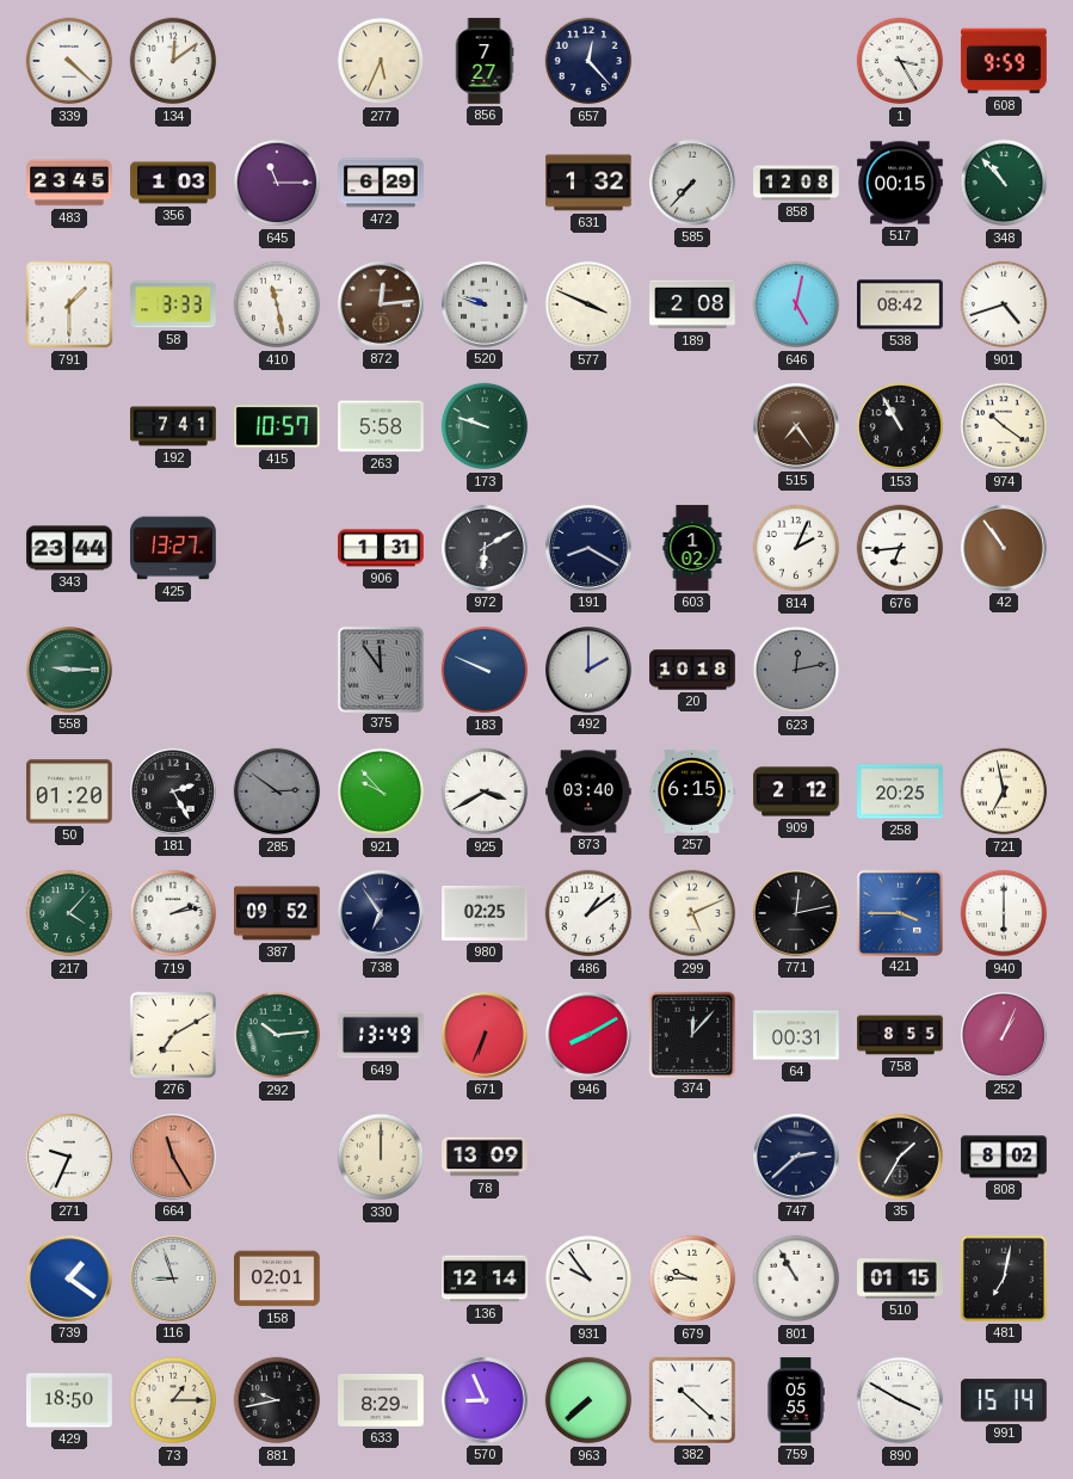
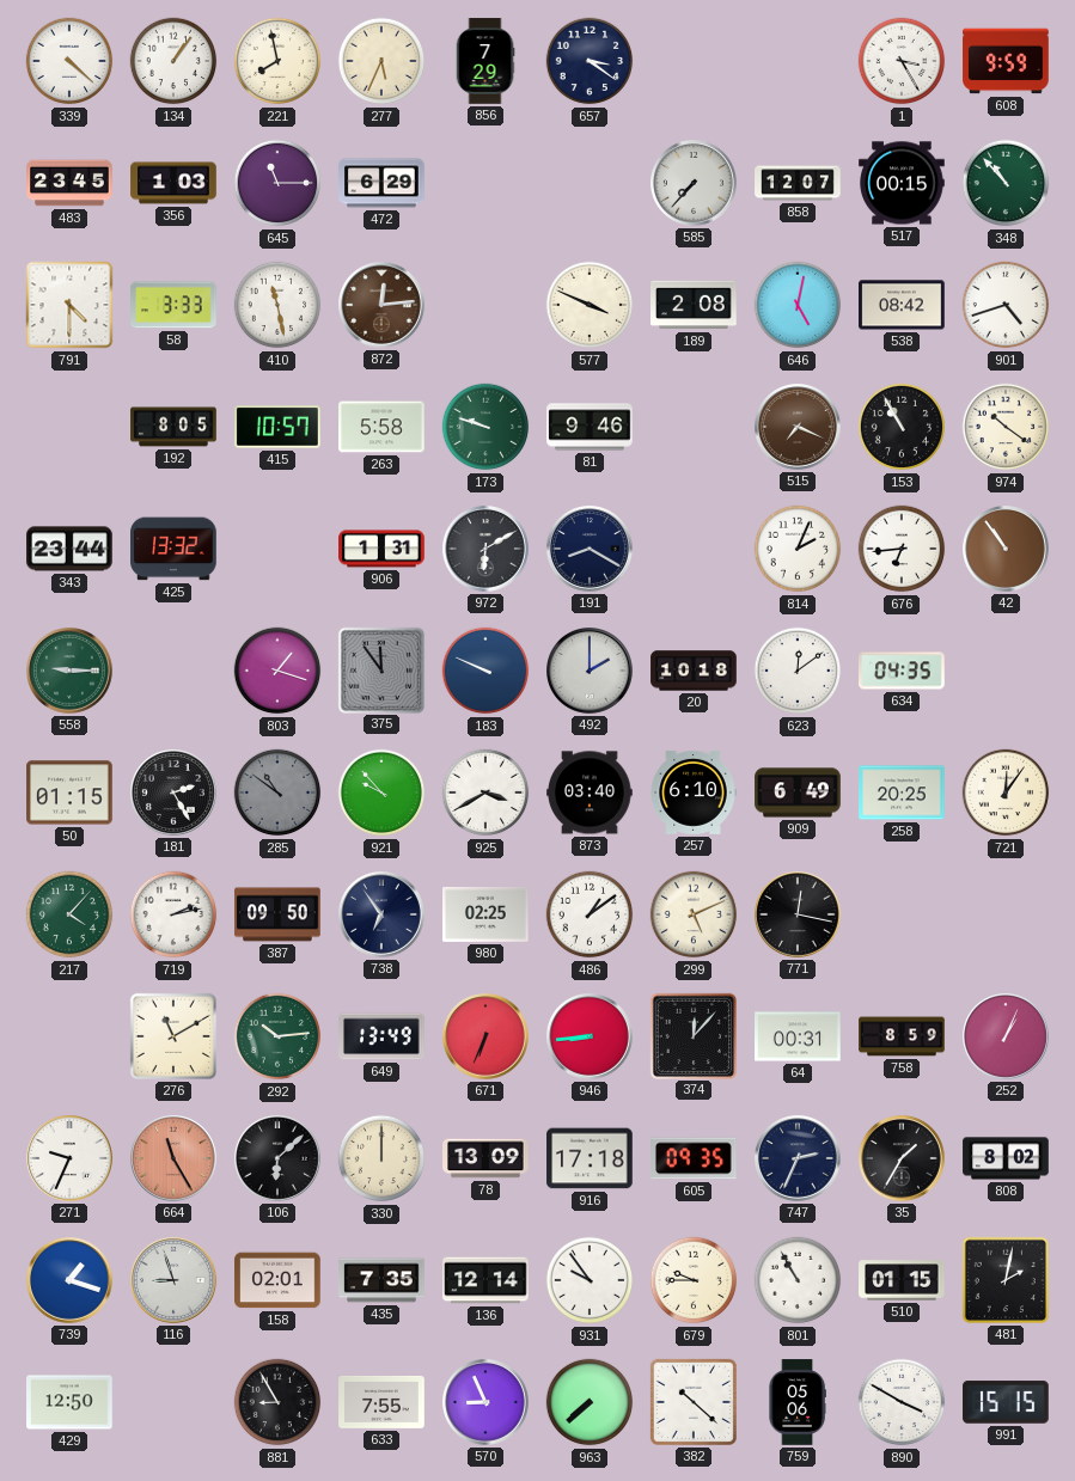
134: 12:09 -> 1:06
221: none -> 7:58
856: 7:27 -> 7:29
657: 12:23 -> 3:21
631: 1:32 -> none
858: 12:08 -> 12:07
791: 1:30 -> 4:30
520: 9:48 -> none
192: 7:41 -> 8:05
81: none -> 9:46
515: 7:24 -> 7:19
425: 13:27 -> 13:32
603: 1:02 -> none
803: none -> 1:18
623: 12:13 -> 12:09
623 dial: grey -> white
634: none -> 04:35
50: 01:20 -> 01:15
285: 2:51 -> 10:51
257: 6:15 -> 6:10
909: 2:12 -> 6:49
721: 6:58 -> 12:06
387: 09:52 -> 09:50
771: 12:13 -> 12:17
421: 3:45 -> none
940: 6:00 -> none
276: 7:10 -> 11:10
946: 8:10 -> 8:44
758: 8:55 -> 8:59
106: none -> 6:08
916: none -> 17:18
605: none -> 09:35
747: 2:38 -> 2:34
739: 1:21 -> 1:18
435: none -> 7:35
481: 7:02 -> 2:02
429: 18:50 -> 12:50
73: 1:15 -> none
881: 9:43 -> 8:55
633: 8:29 -> 7:55
759: 05:55 -> 05:06
991: 15:14 -> 15:15
